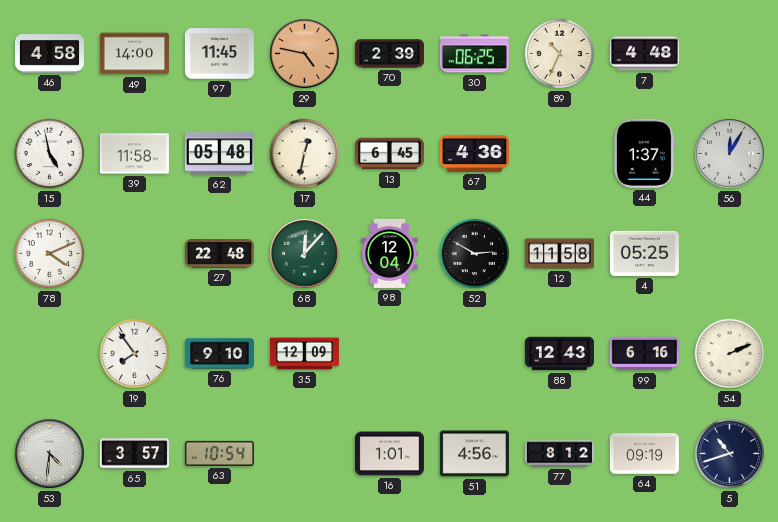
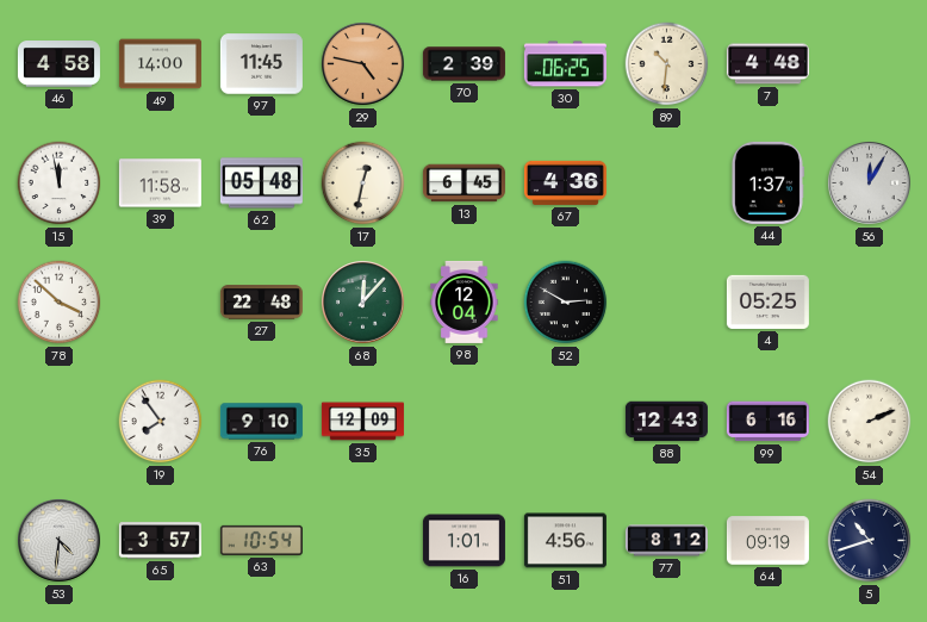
89: 10:34 -> 10:31
15: 4:58 -> 11:58
78: 4:11 -> 3:52
12: 11:58 -> none
